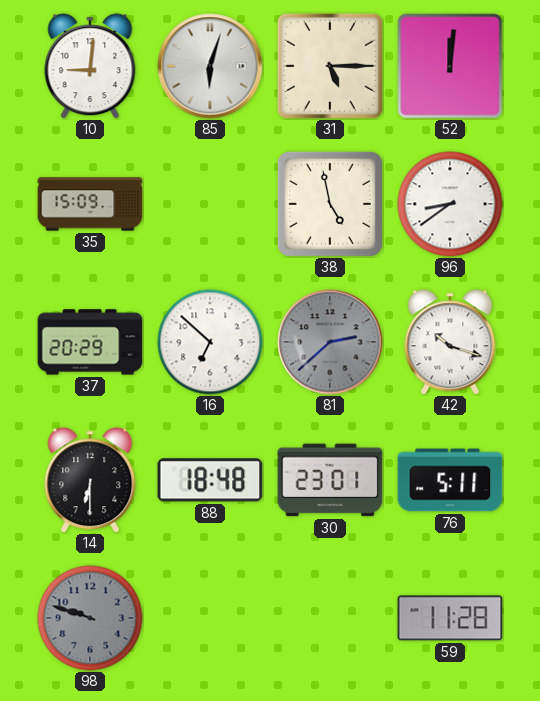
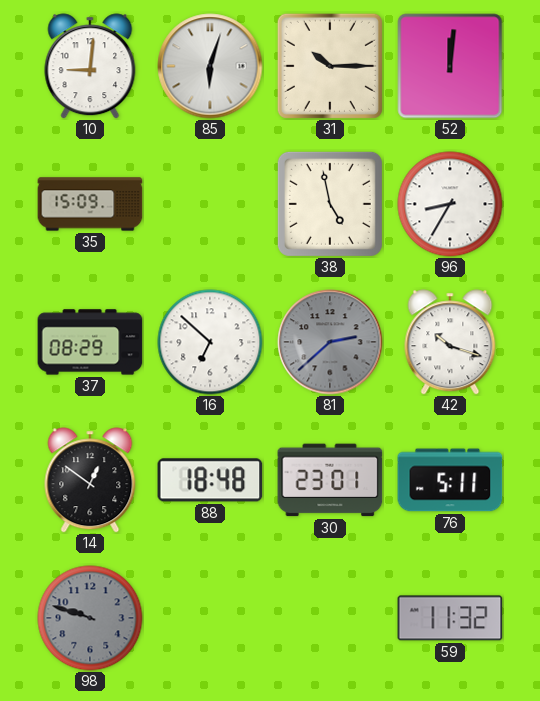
31: 5:15 -> 10:15
96: 8:39 -> 8:35
37: 20:29 -> 08:29
14: 6:30 -> 12:51
59: 11:28 -> 11:32
